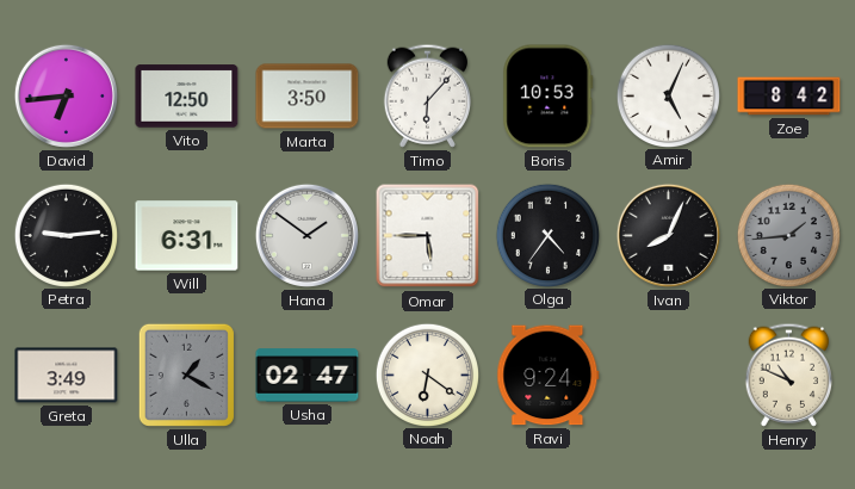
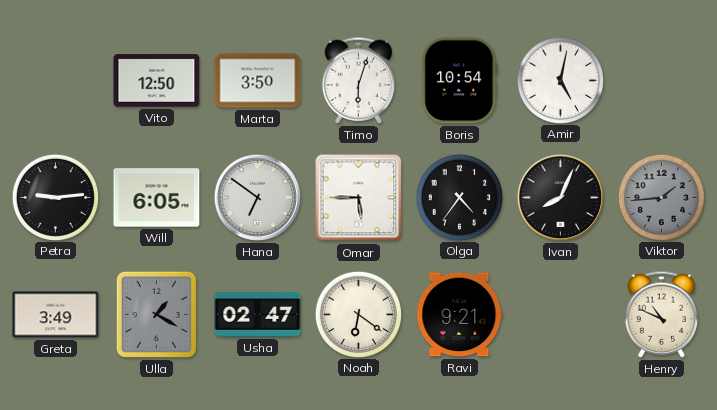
David: 6:44 -> none
Timo: 6:07 -> 6:03
Boris: 10:53 -> 10:54
Amir: 5:04 -> 5:02
Zoe: 8:42 -> none
Will: 6:31 -> 6:05
Hana: 1:51 -> 6:51
Ravi: 9:24 -> 9:21
